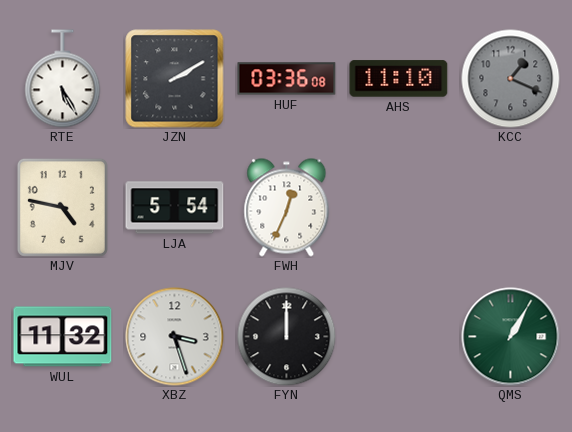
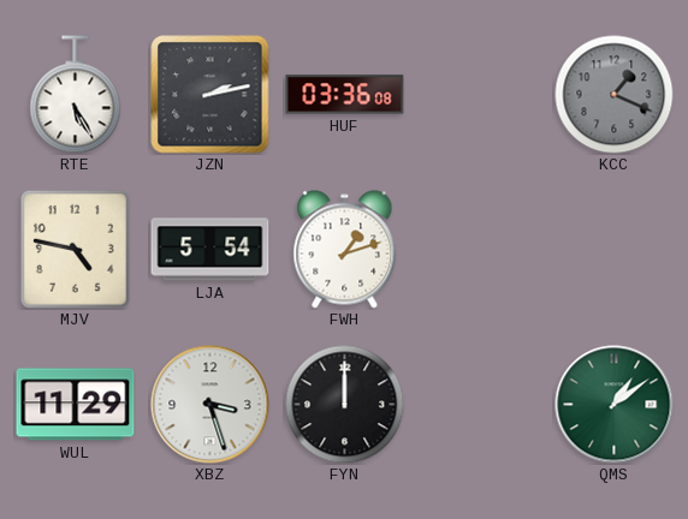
JZN: 2:10 -> 2:13
AHS: 11:10 -> none
FWH: 12:34 -> 1:12
WUL: 11:32 -> 11:29
QMS: 1:05 -> 1:09
